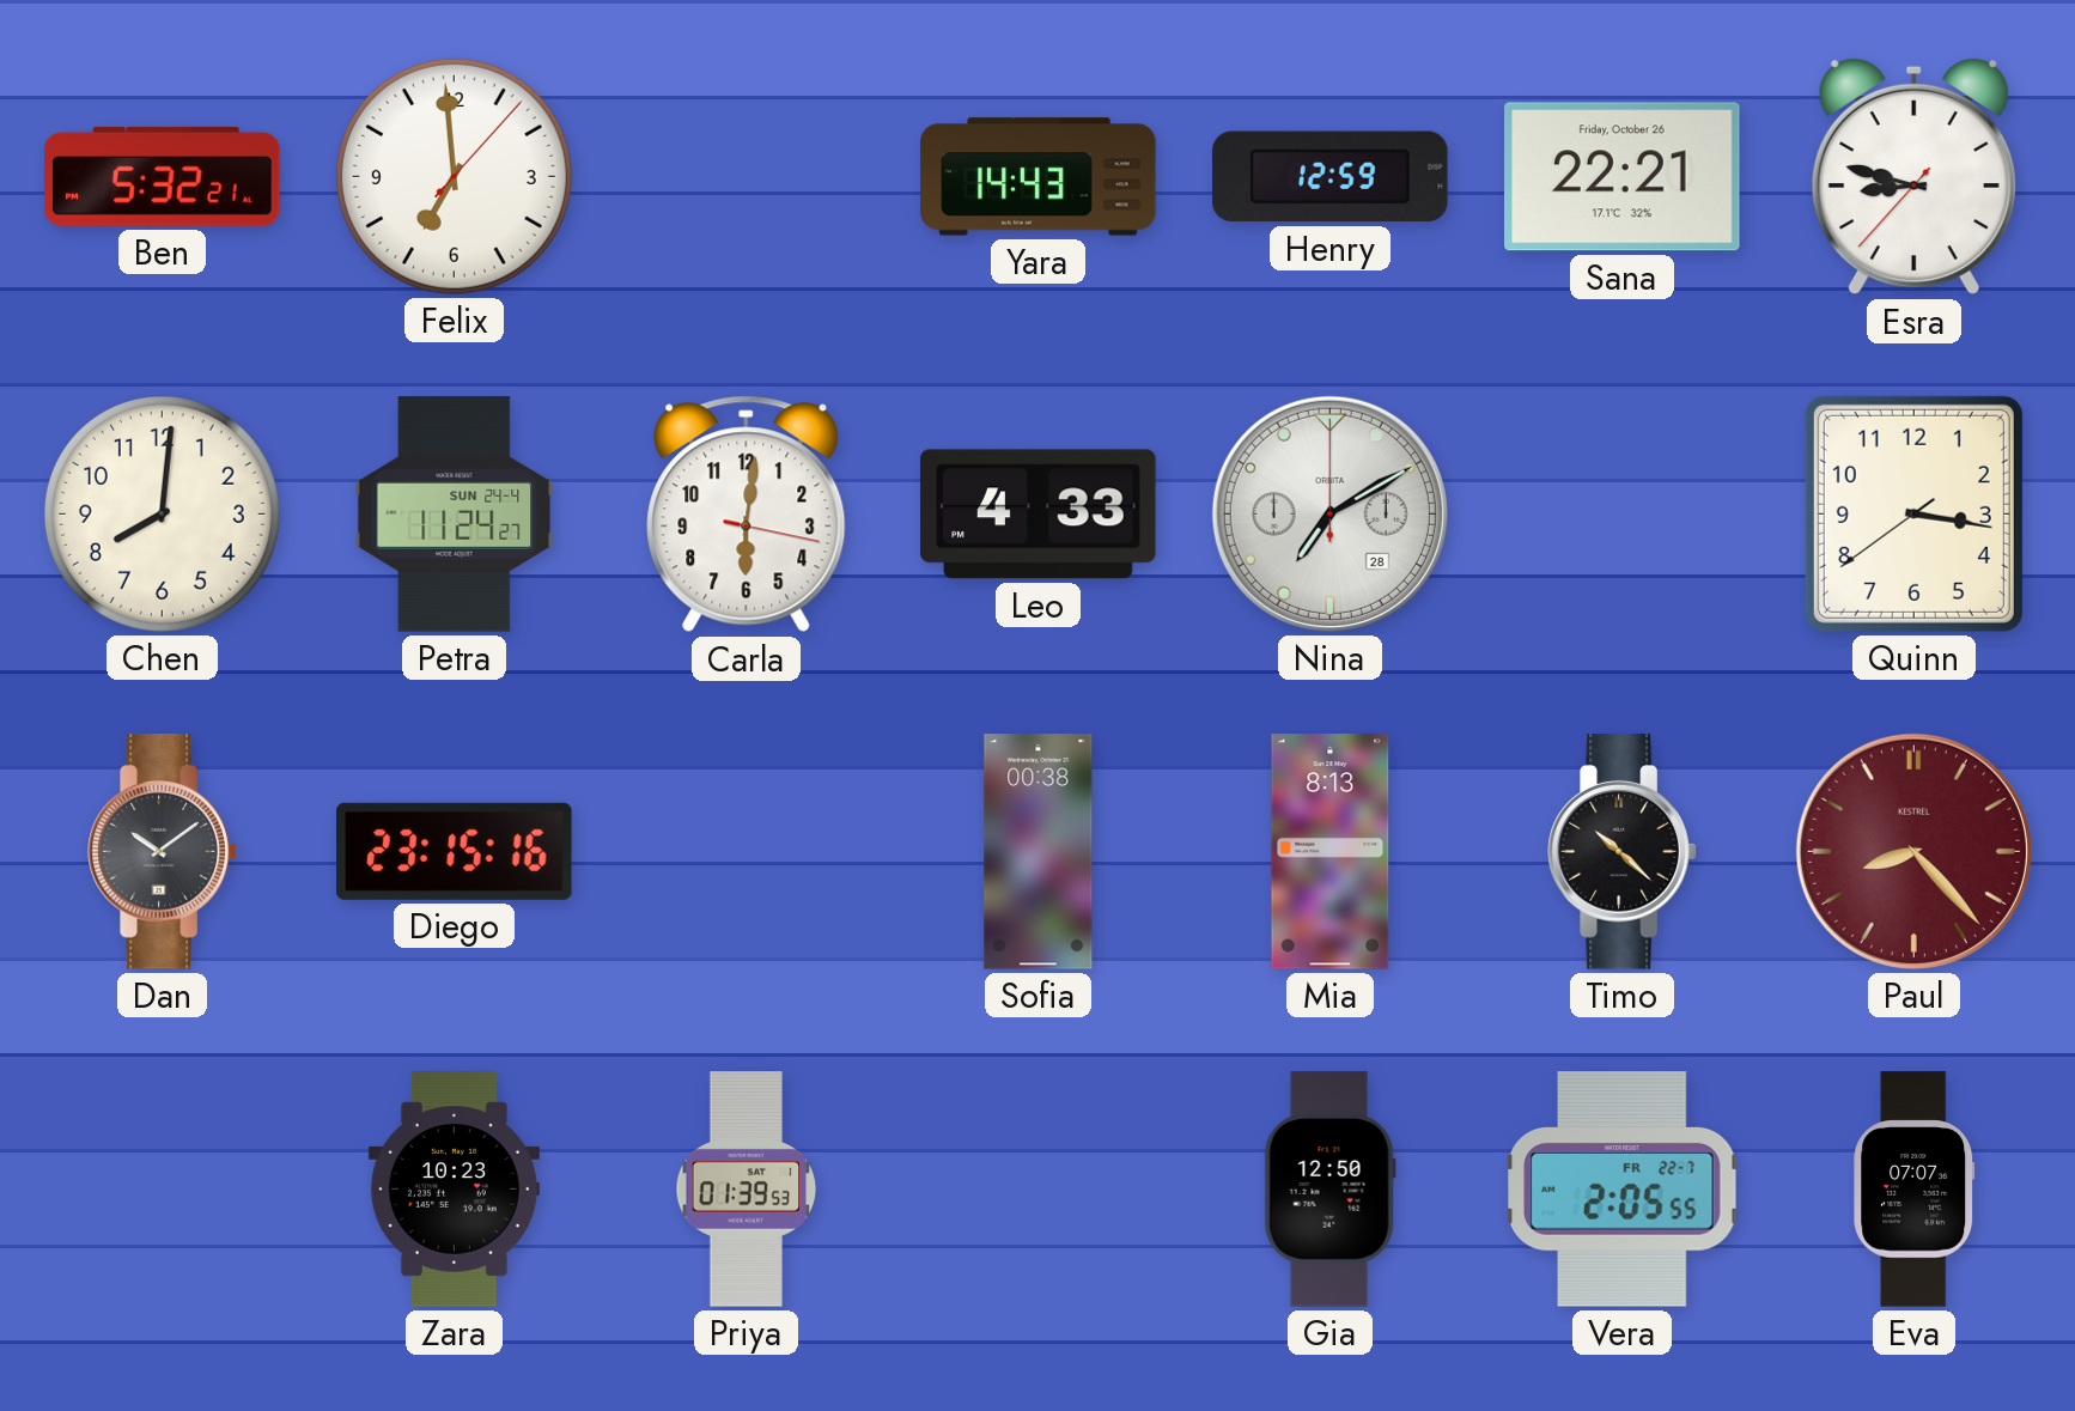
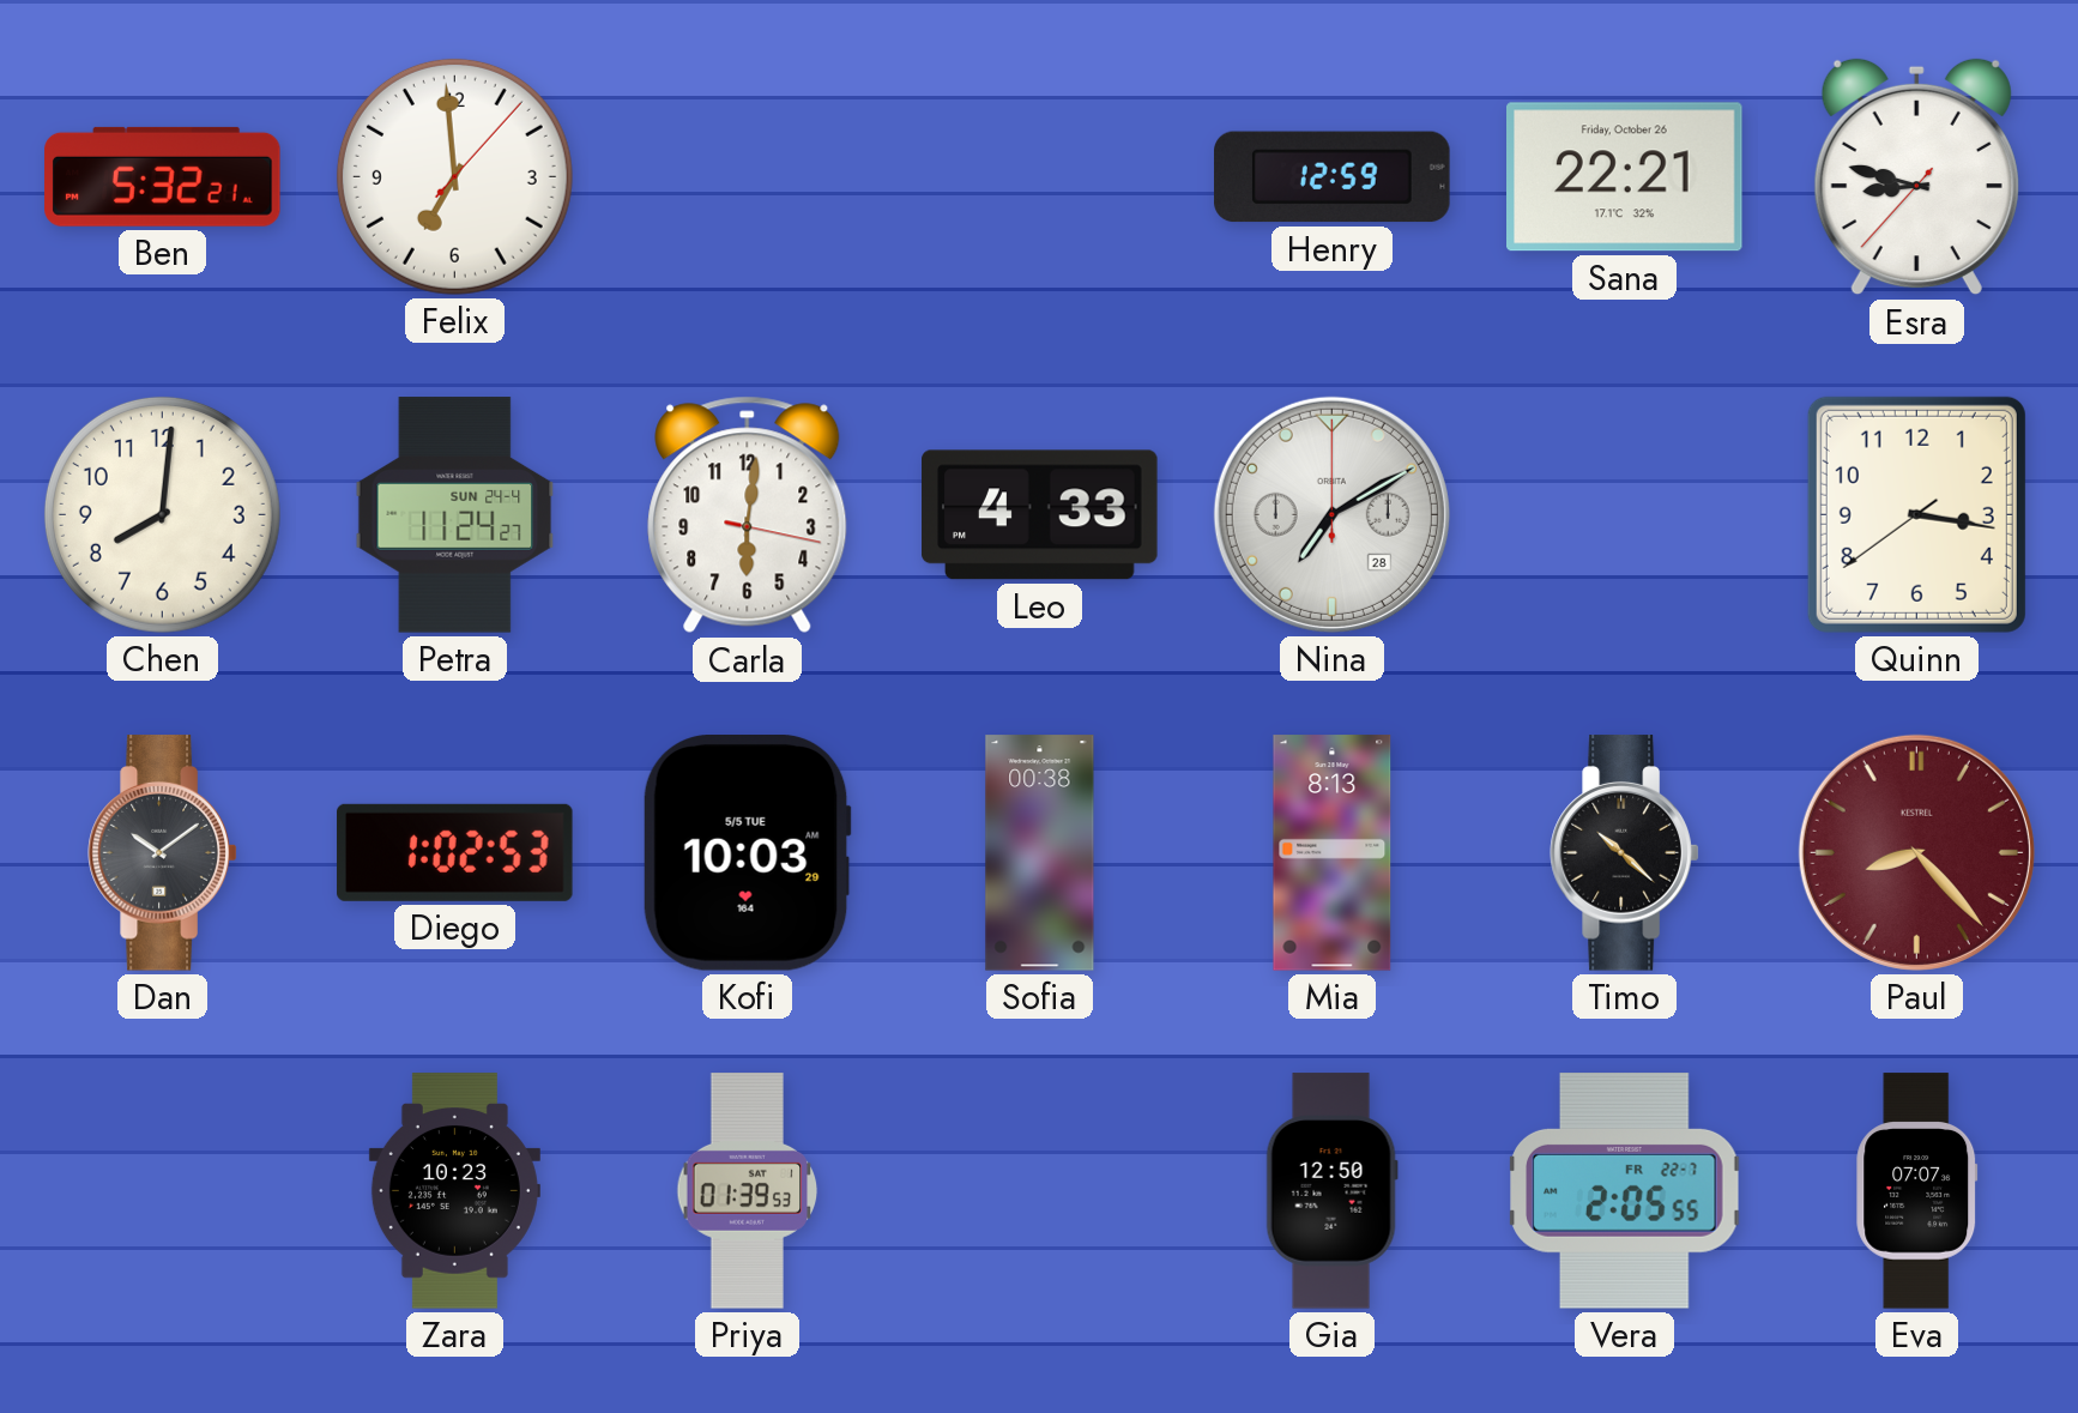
Yara: 14:43 -> none
Diego: 23:15 -> 1:02
Kofi: none -> 10:03
